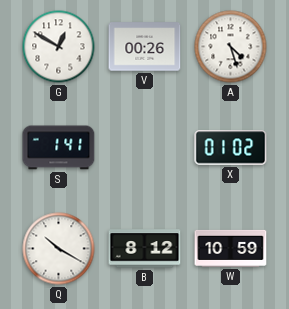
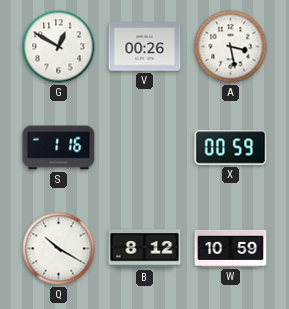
A: 4:27 -> 3:28
S: 1:41 -> 1:16
X: 01:02 -> 00:59
